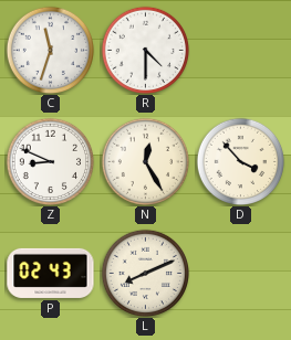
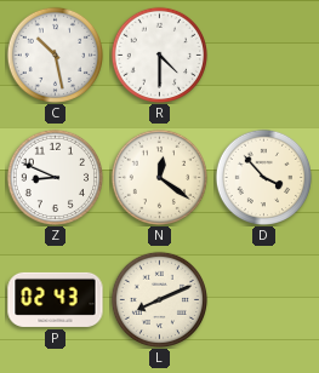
C: 11:33 -> 10:28
N: 12:25 -> 12:21
